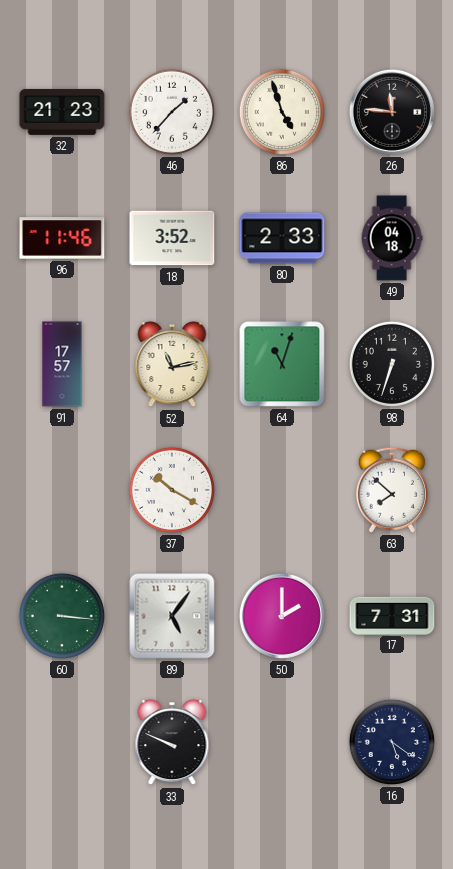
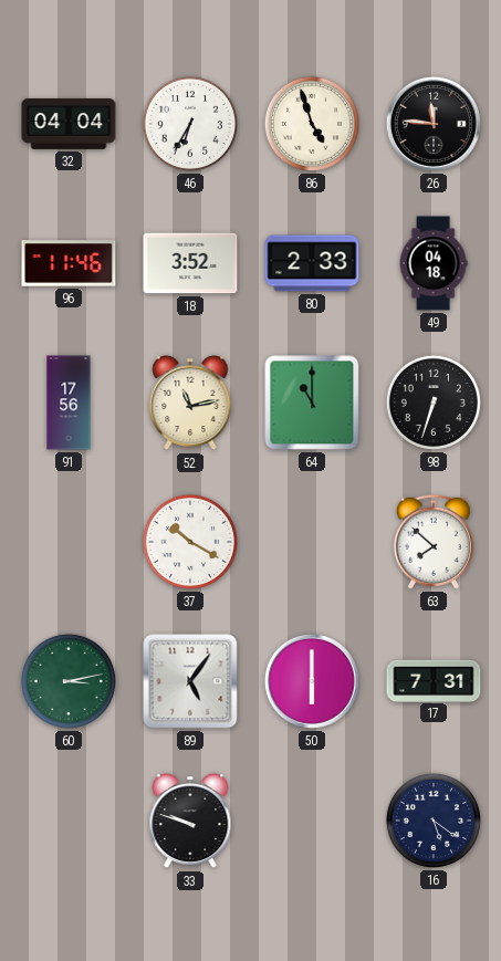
32: 21:23 -> 04:04
46: 1:37 -> 6:35
91: 17:57 -> 17:56
64: 11:03 -> 11:00
60: 3:16 -> 3:13
50: 2:00 -> 6:00
33: 9:49 -> 9:48
